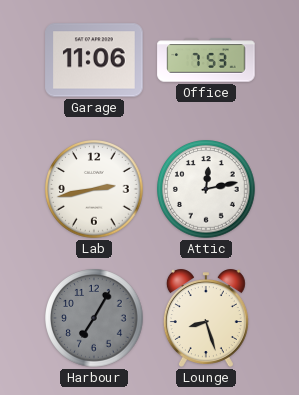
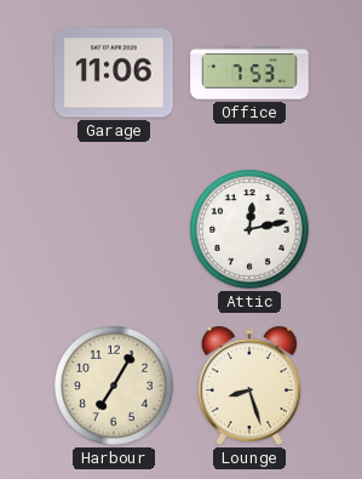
Lab: 2:43 -> none
Harbour dial: grey -> cream
